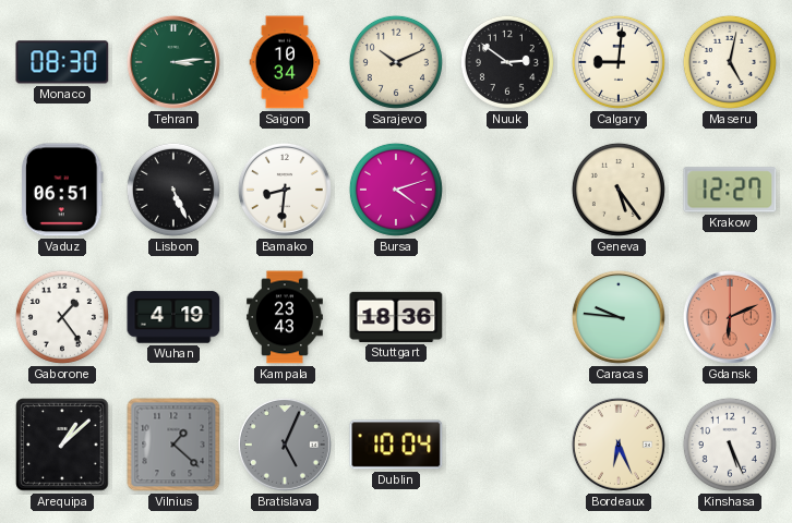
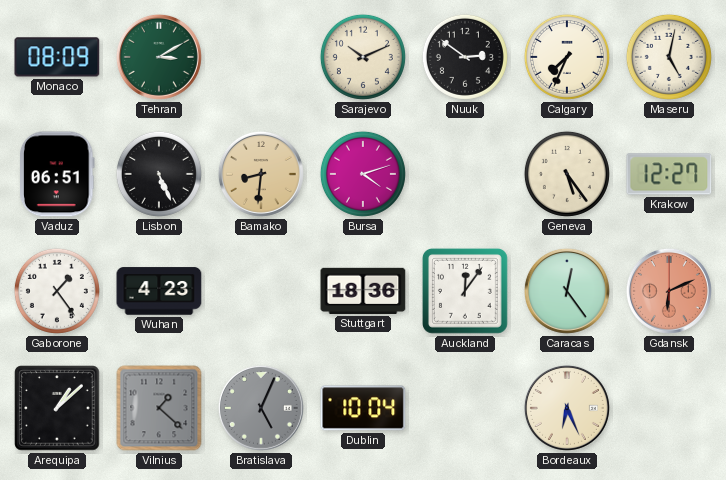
Monaco: 08:30 -> 08:09
Tehran: 3:14 -> 3:10
Saigon: 10:34 -> none
Calgary: 9:01 -> 7:34
Bamako dial: white -> champagne
Wuhan: 4:19 -> 4:23
Kampala: 23:43 -> none
Auckland: none -> 12:06
Caracas: 9:46 -> 12:24
Kinshasa: 5:26 -> none
